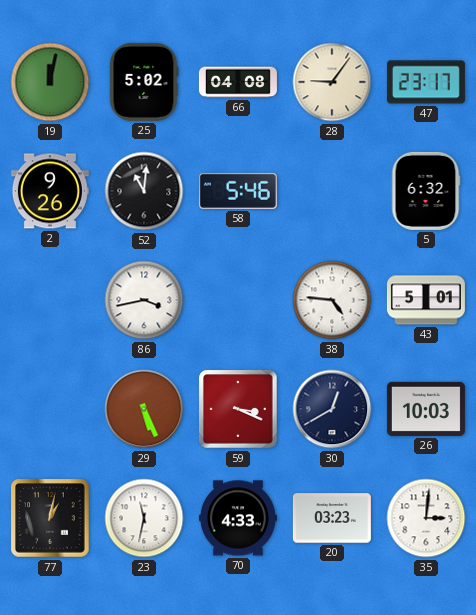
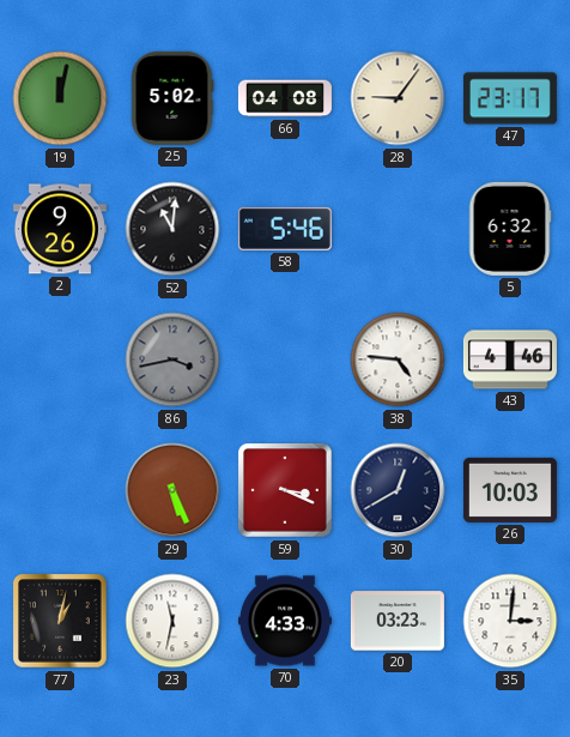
86 dial: white -> grey
43: 5:01 -> 4:46
